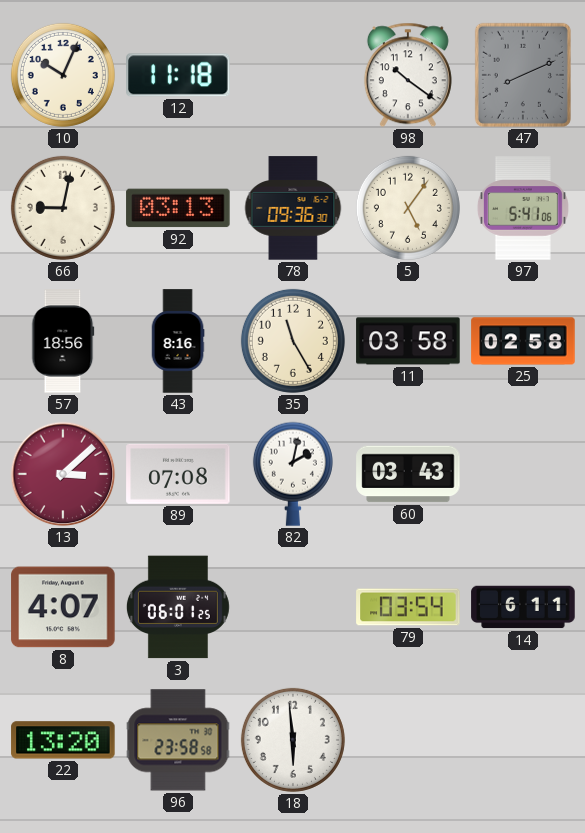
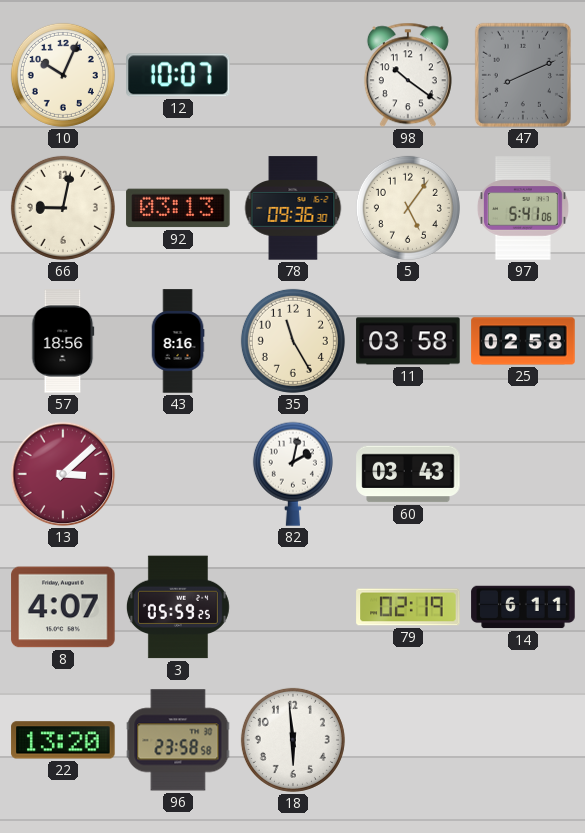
12: 11:18 -> 10:07
89: 07:08 -> none
3: 06:01 -> 05:59
79: 03:54 -> 02:19
